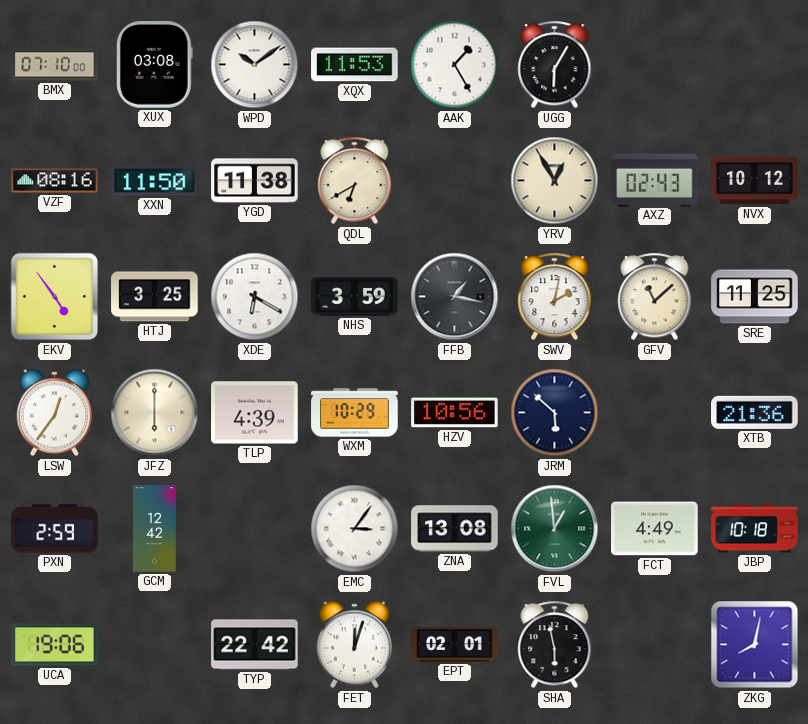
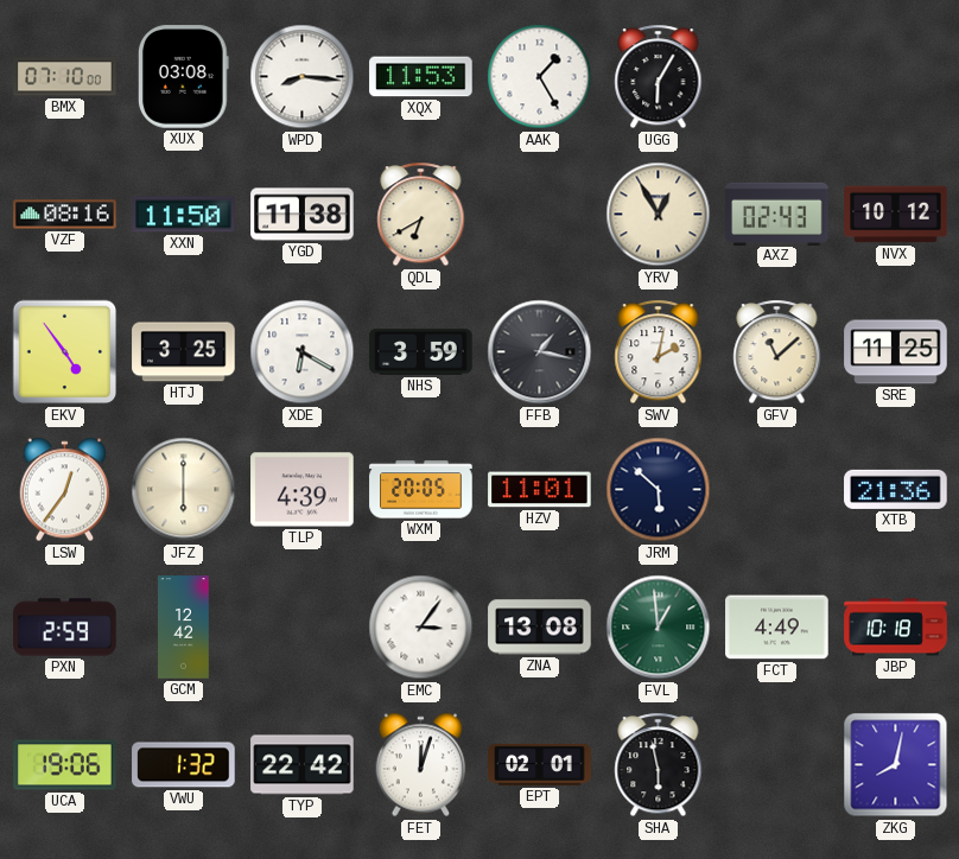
WPD: 10:09 -> 8:16
WXM: 10:29 -> 20:05
HZV: 10:56 -> 11:01
VWU: none -> 1:32
